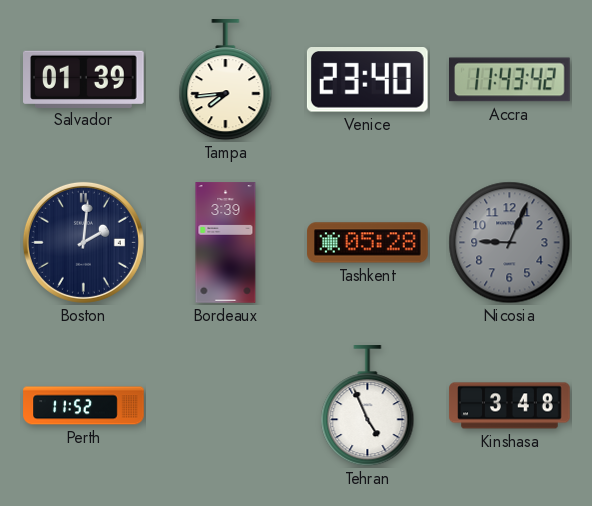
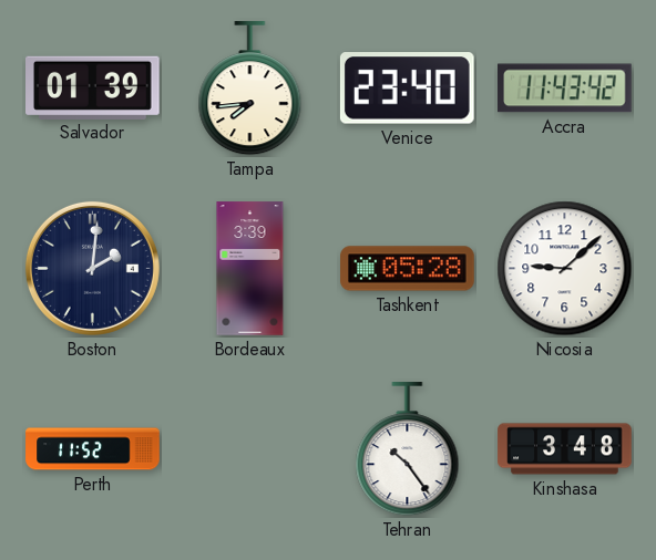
Nicosia: 9:04 -> 9:08
Nicosia dial: grey -> white
Tehran: 4:56 -> 10:24
